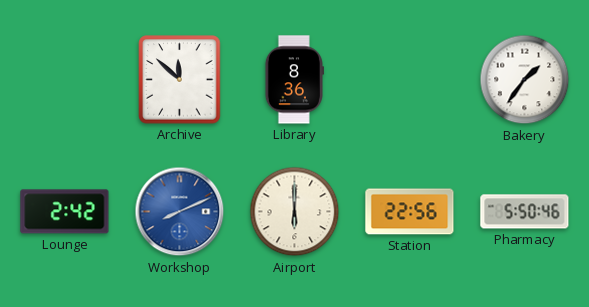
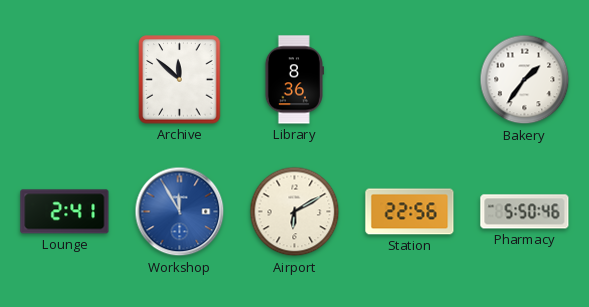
Lounge: 2:42 -> 2:41
Workshop: 8:11 -> 11:55
Airport: 6:00 -> 6:10
